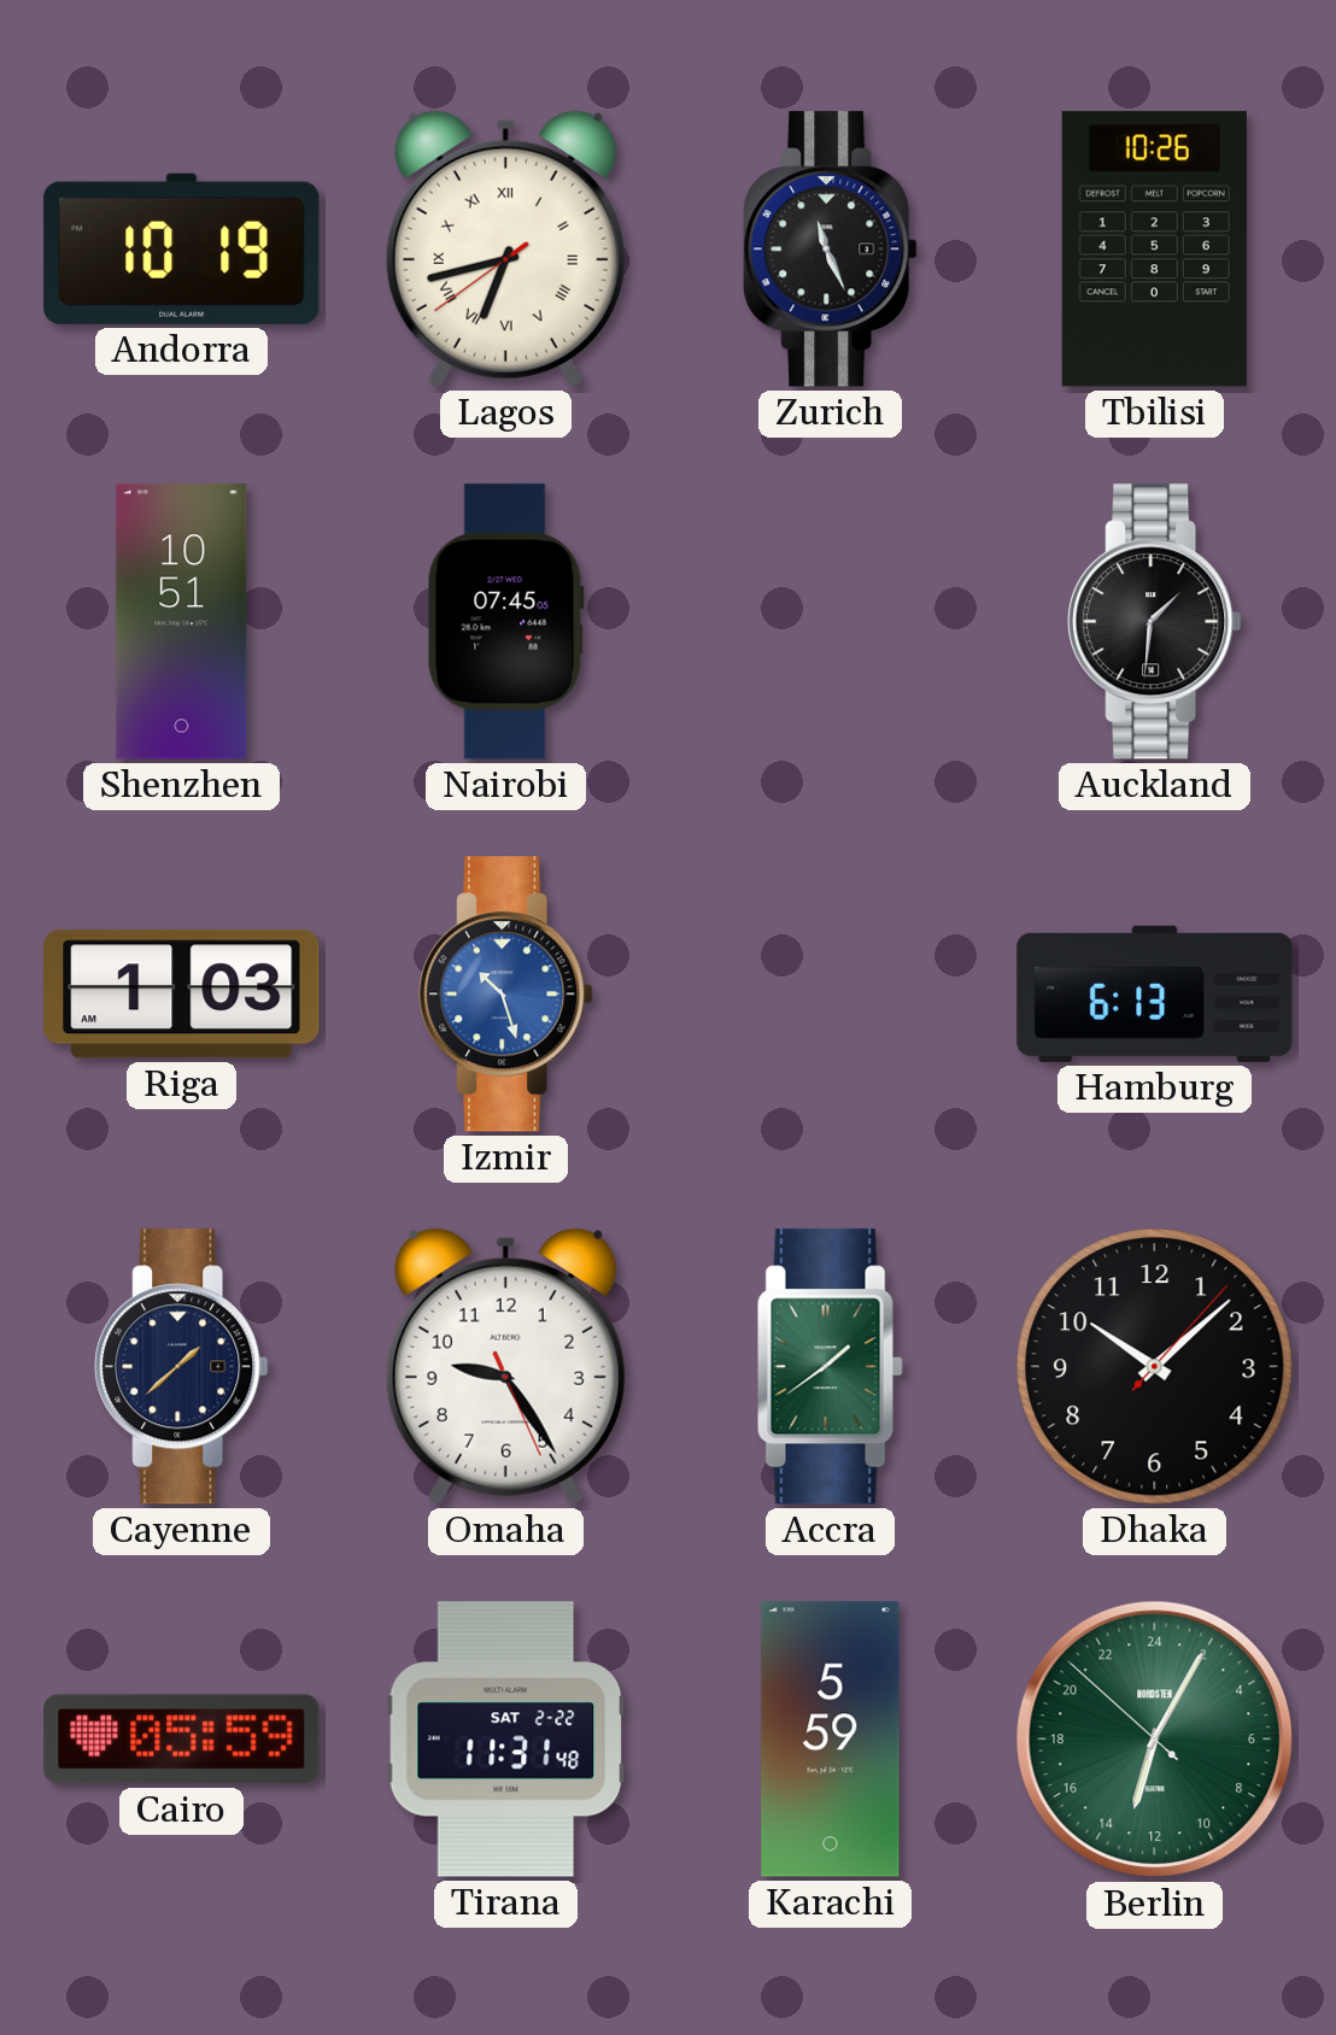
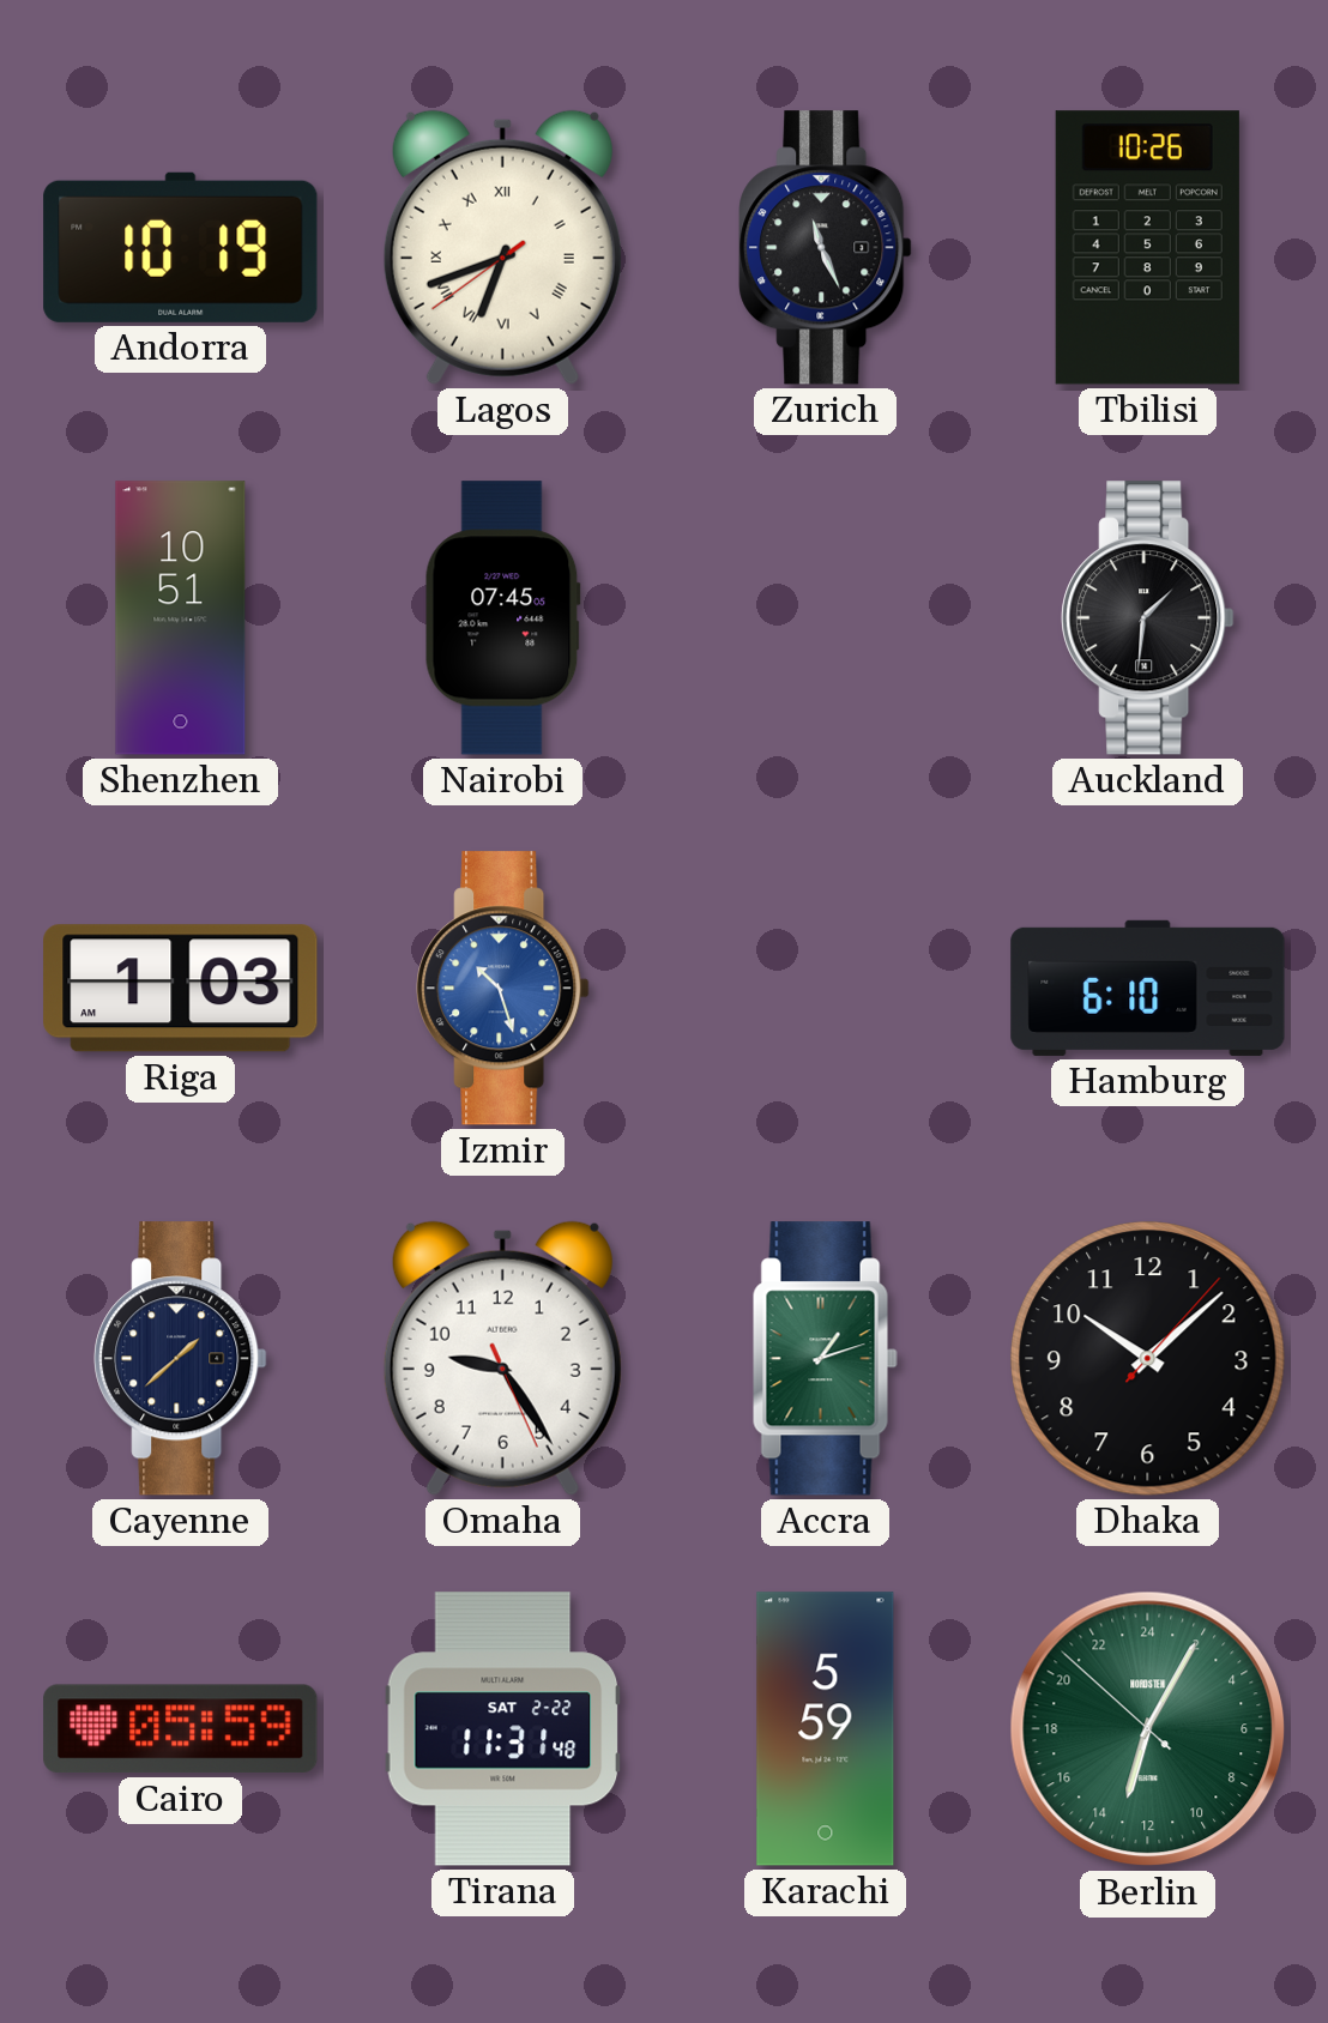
Lagos: 6:42 -> 6:41
Hamburg: 6:13 -> 6:10
Accra: 1:39 -> 1:12
